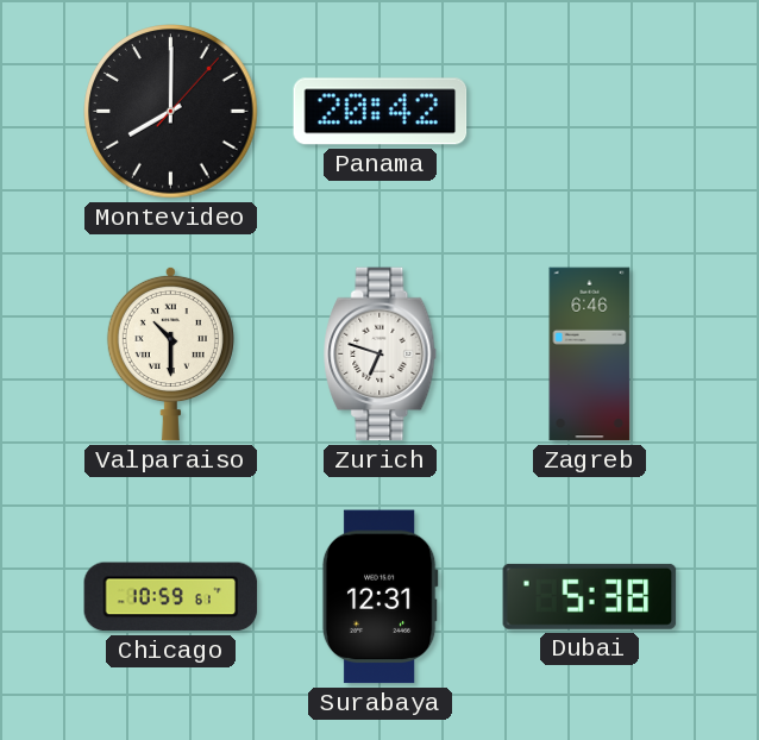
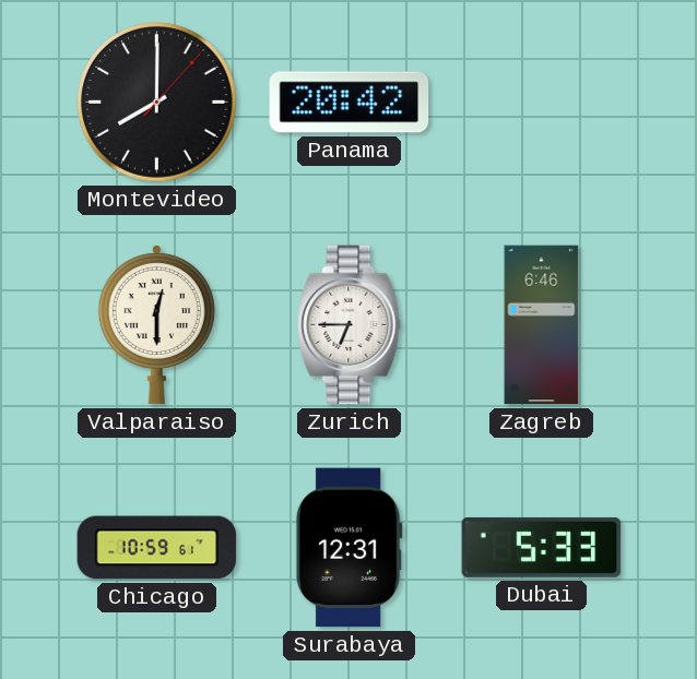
Valparaiso: 10:30 -> 12:30
Zurich: 6:48 -> 6:45
Dubai: 5:38 -> 5:33
